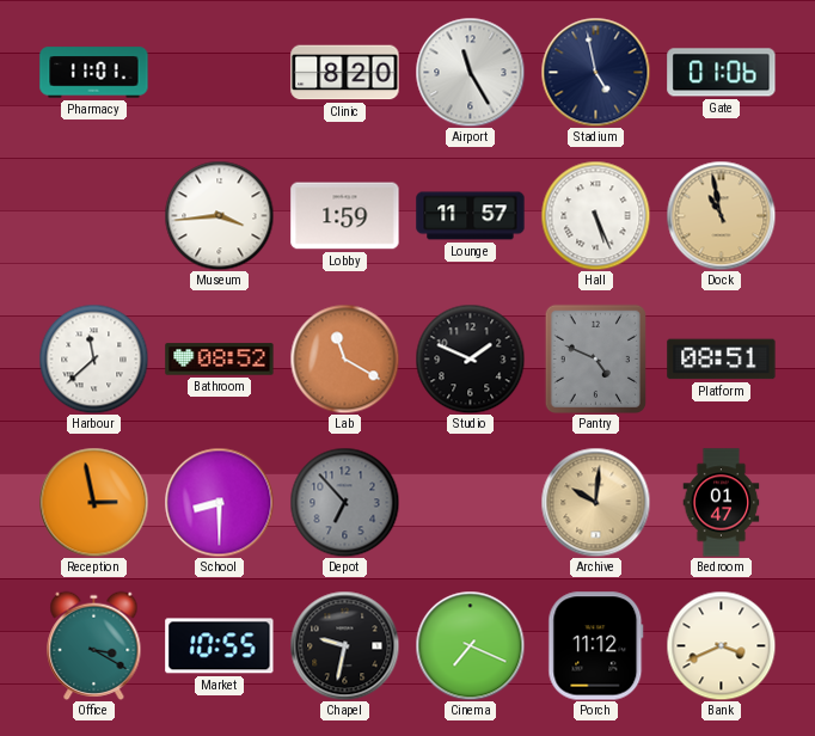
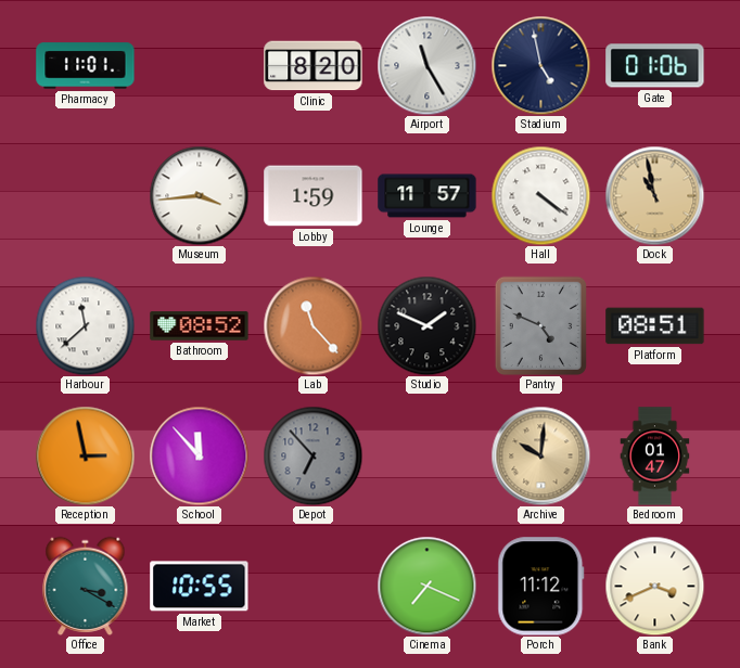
Hall: 5:26 -> 4:21
Lab: 11:20 -> 11:23
School: 8:30 -> 11:53
Chapel: 9:32 -> none
